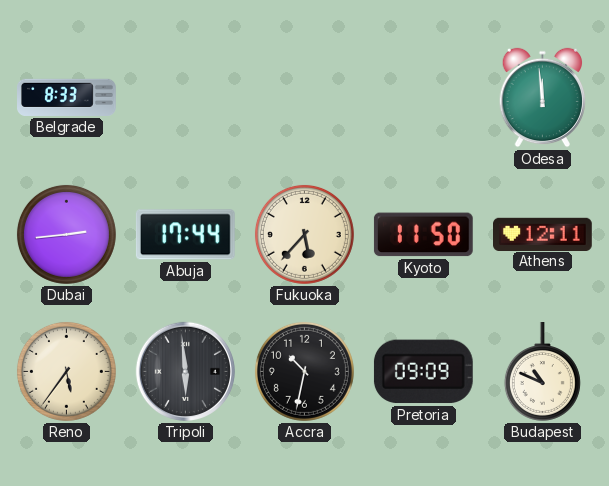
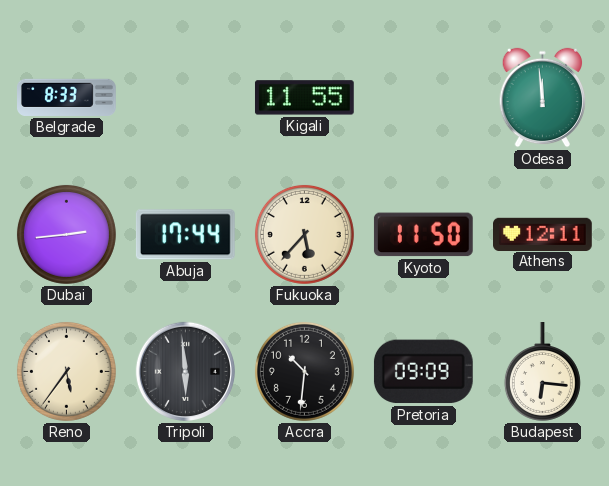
Kigali: none -> 11:55
Accra: 10:32 -> 10:31
Budapest: 10:49 -> 6:16
